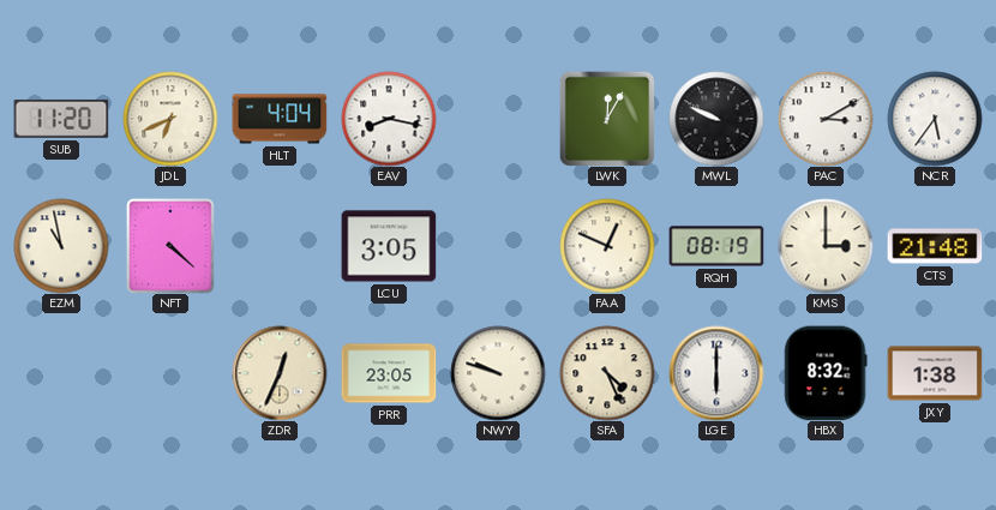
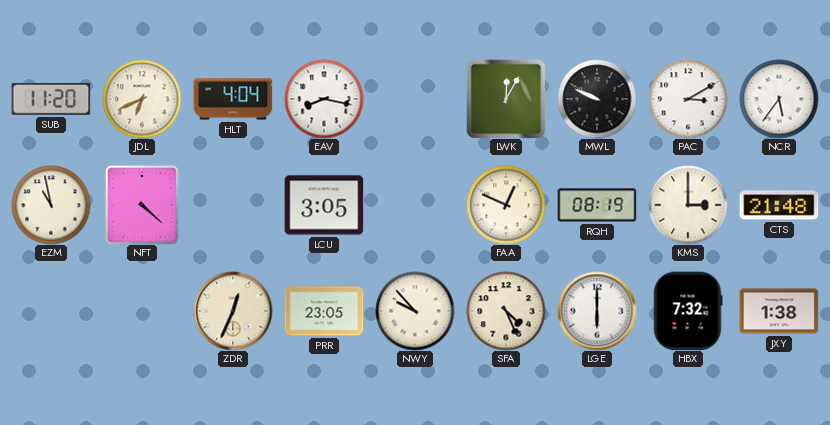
NWY: 9:48 -> 9:53
HBX: 8:32 -> 7:32
